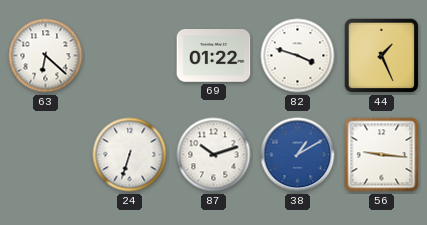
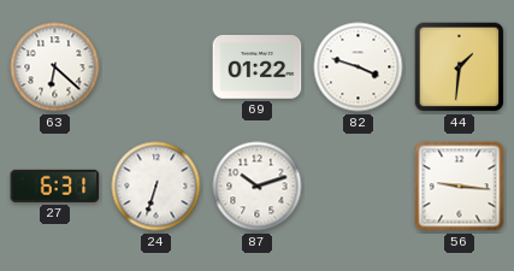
44: 1:26 -> 1:31
27: none -> 6:31
38: 1:10 -> none
